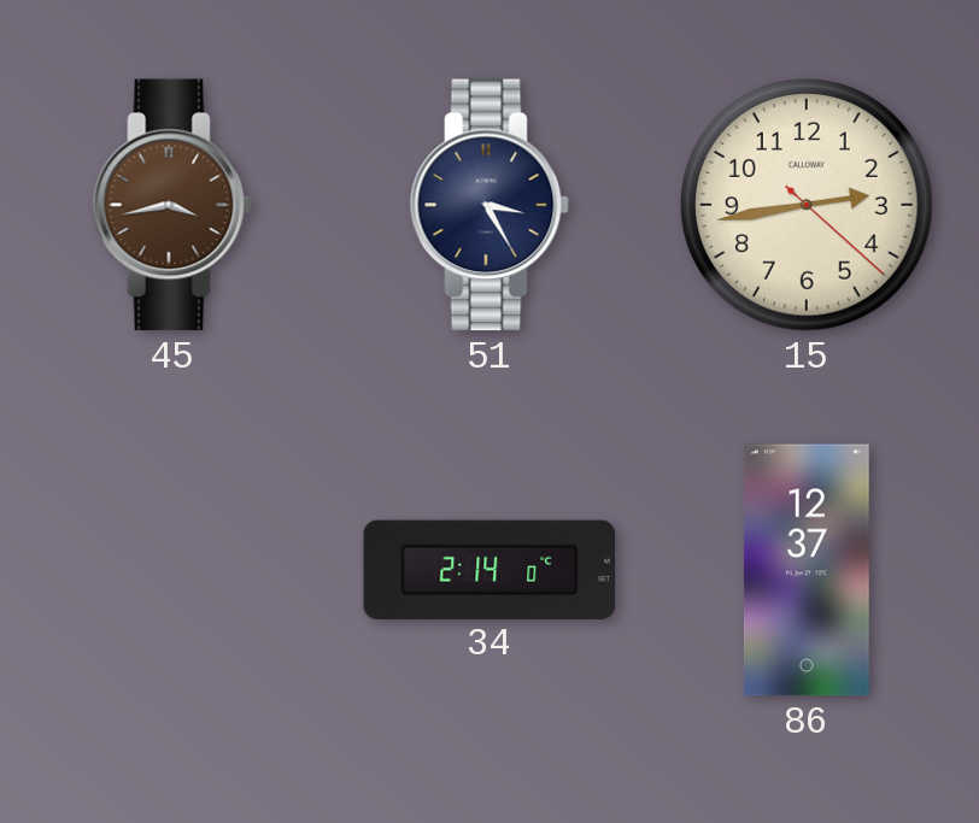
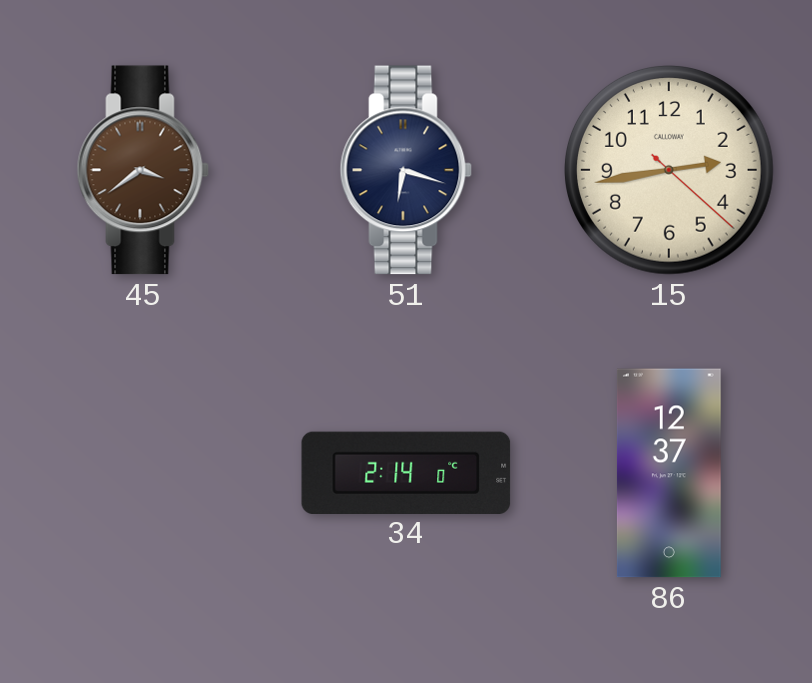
45: 3:43 -> 3:39
51: 3:25 -> 6:18
